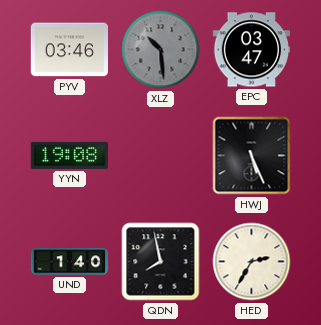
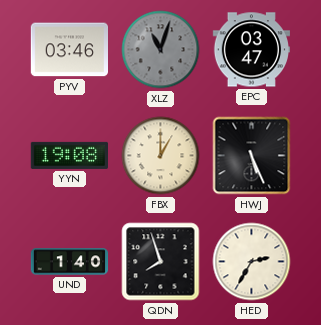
XLZ: 10:29 -> 11:03
FBX: none -> 1:00
QDN: 7:58 -> 7:57
